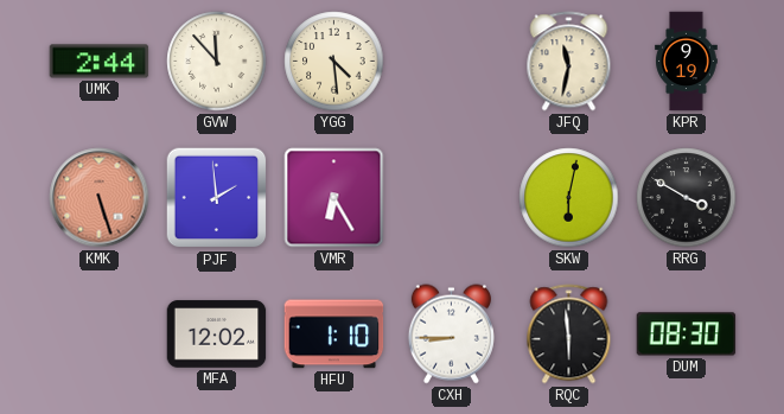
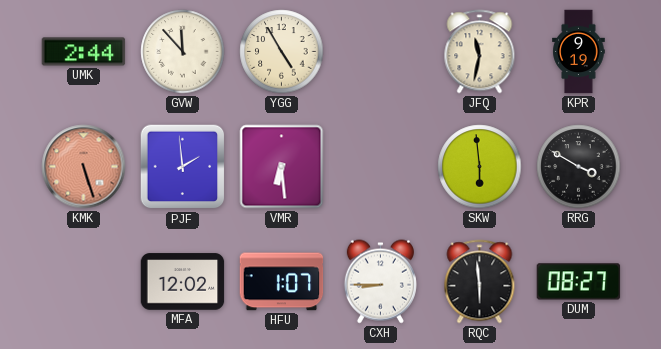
YGG: 4:29 -> 4:55
VMR: 6:25 -> 6:29
SKW: 6:02 -> 5:59
HFU: 1:10 -> 1:07
DUM: 08:30 -> 08:27
